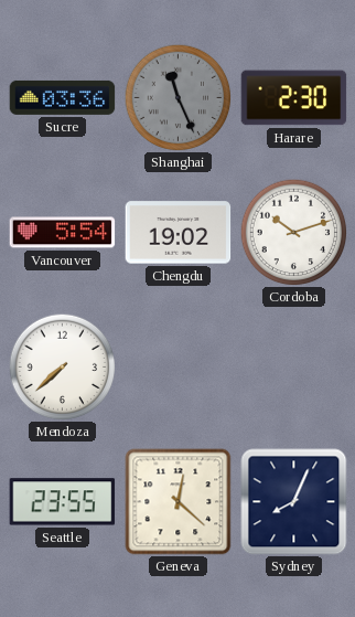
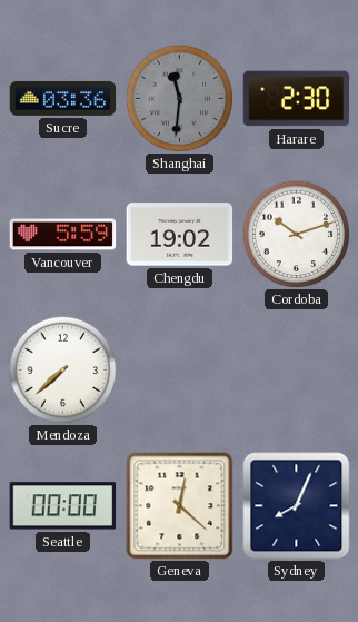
Shanghai: 11:26 -> 11:31
Vancouver: 5:54 -> 5:59
Seattle: 23:55 -> 00:00
